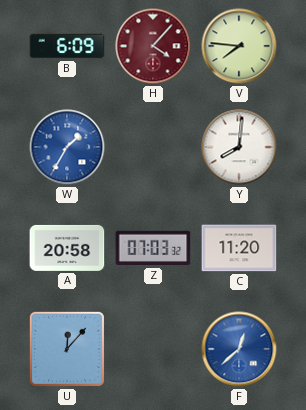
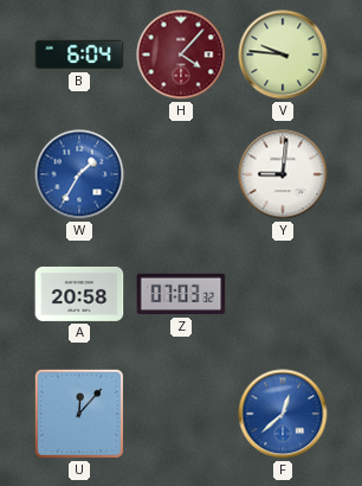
B: 6:09 -> 6:04
V: 7:46 -> 9:46
Y: 8:01 -> 9:01
C: 11:20 -> none
